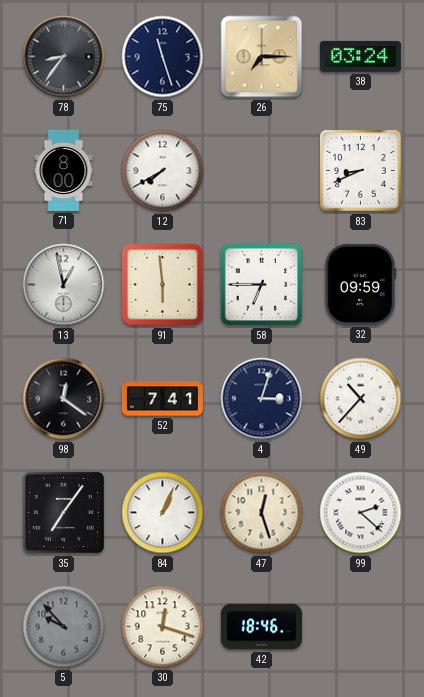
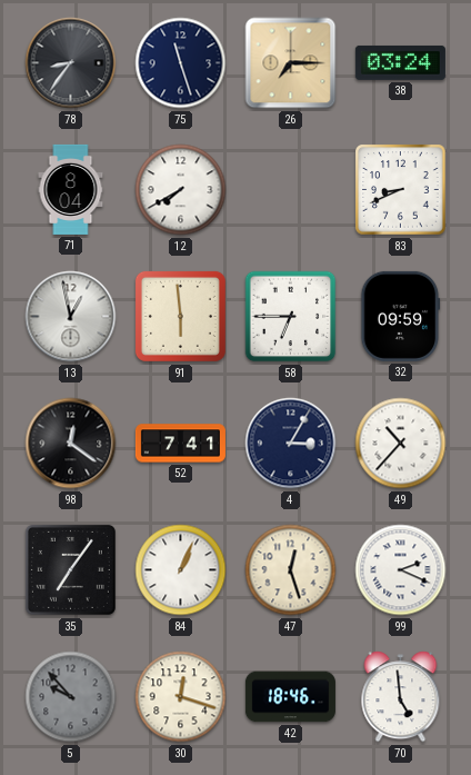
71: 8:00 -> 8:04
4: 3:03 -> 3:05
99: 2:22 -> 2:19
70: none -> 4:59
